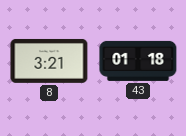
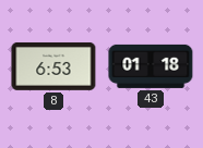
8: 3:21 -> 6:53
